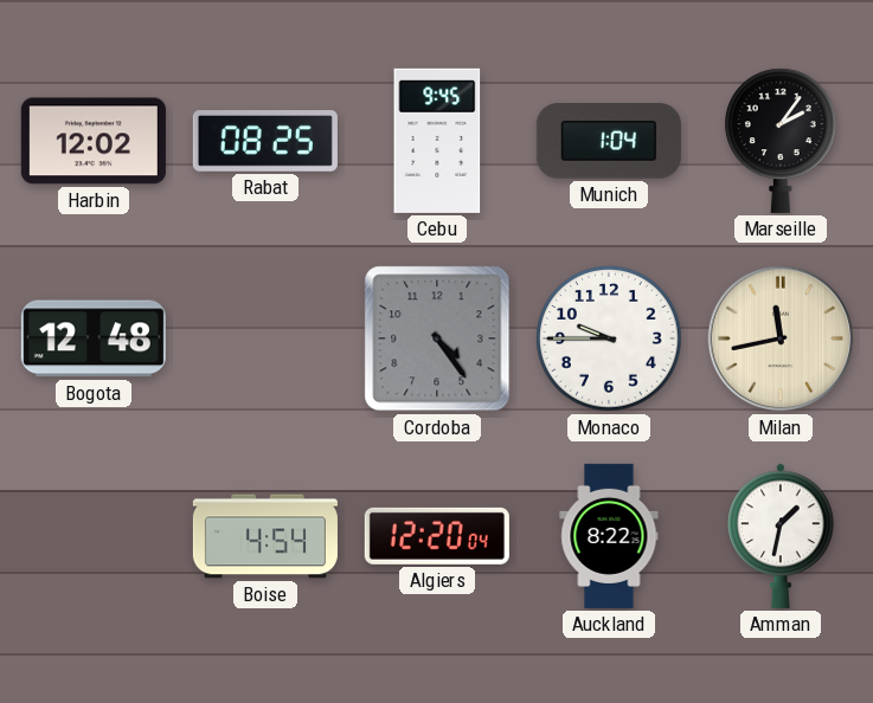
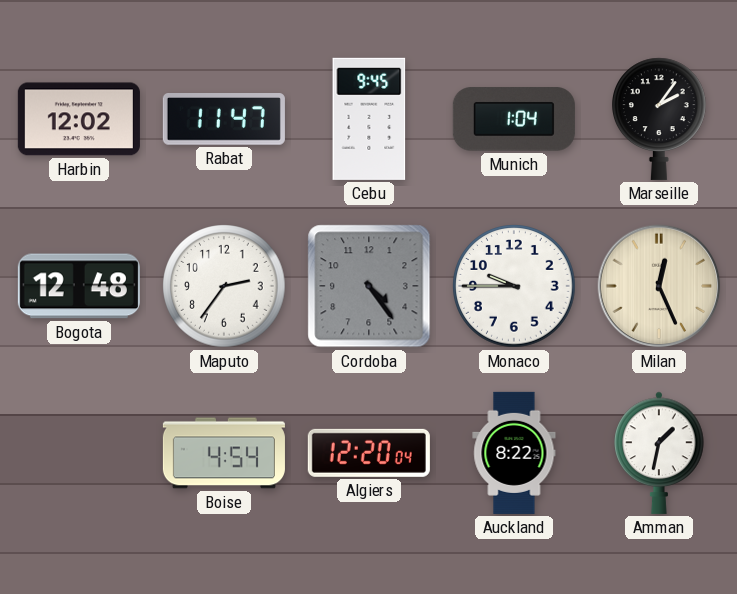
Rabat: 08:25 -> 11:47
Maputo: none -> 2:36
Milan: 11:43 -> 12:26
